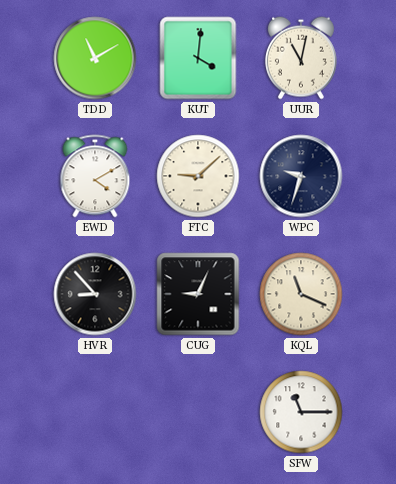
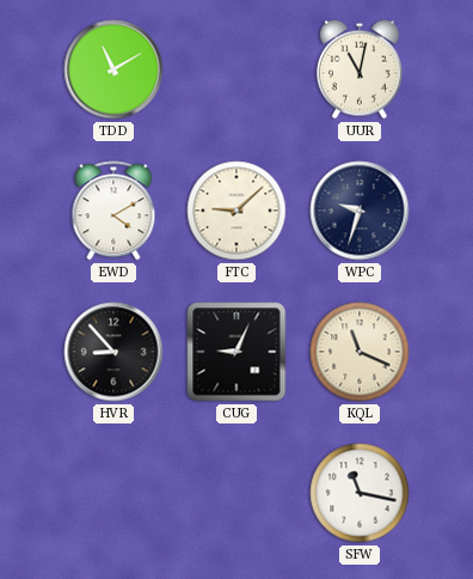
KUT: 4:01 -> none
SFW: 11:15 -> 11:17
